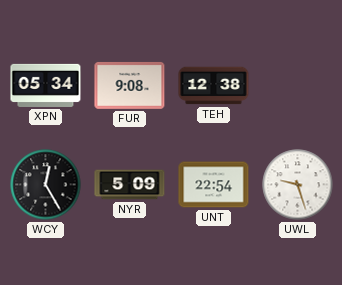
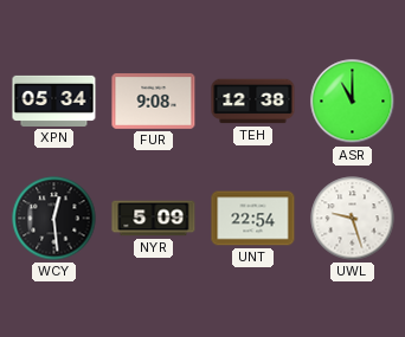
ASR: none -> 11:00
WCY: 12:25 -> 12:29
